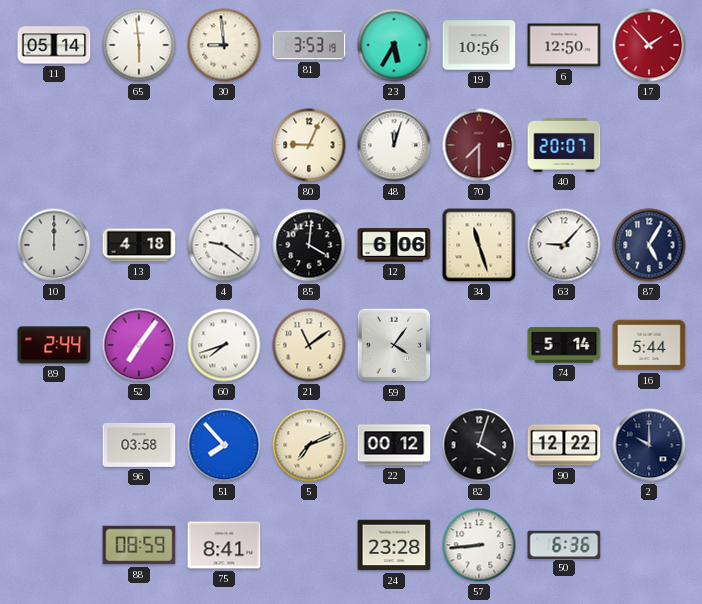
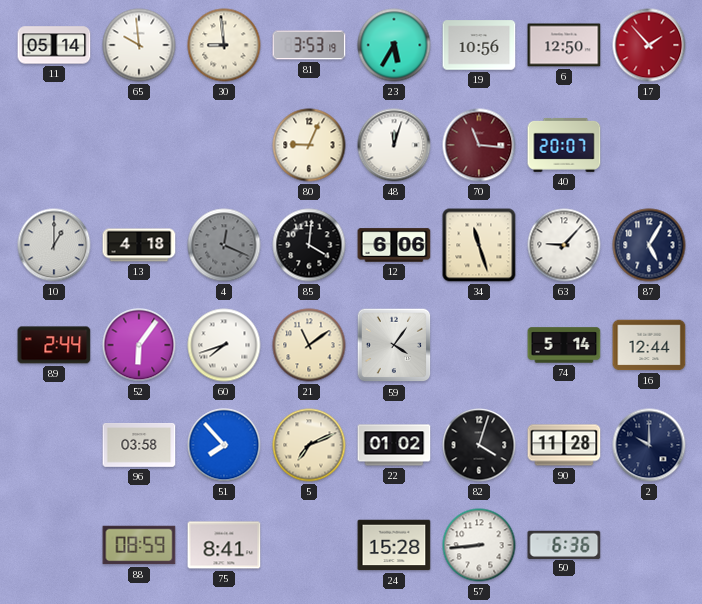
65: 5:59 -> 9:59
70: 7:30 -> 11:16
10: 12:00 -> 1:00
4: 9:21 -> 12:19
4 dial: white -> grey
52: 7:06 -> 6:06
16: 5:44 -> 12:44
22: 00:12 -> 01:02
90: 12:22 -> 11:28
24: 23:28 -> 15:28
